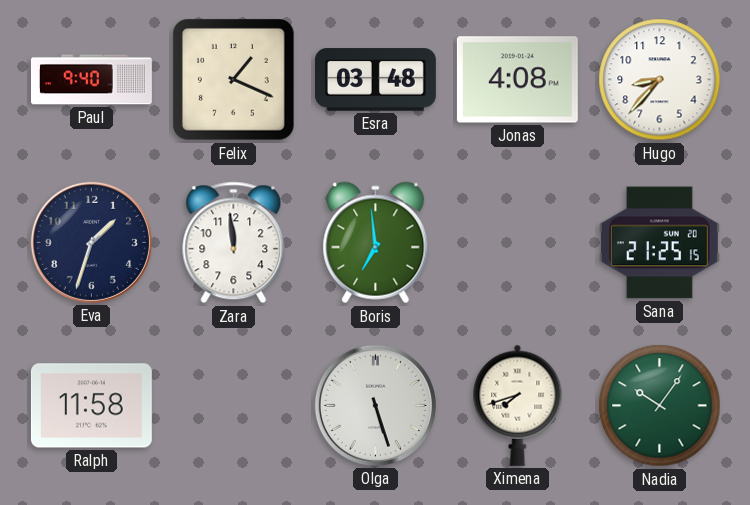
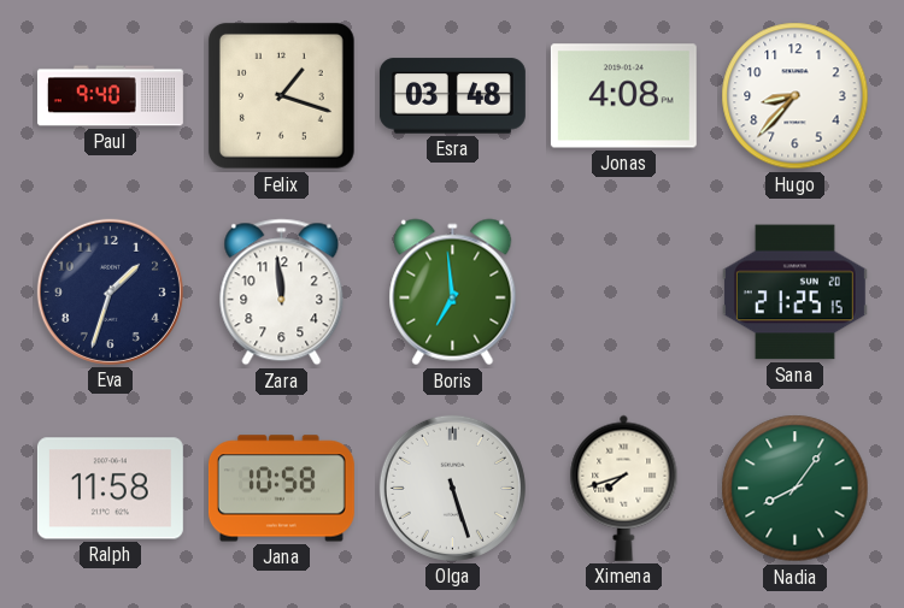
Felix: 1:19 -> 1:18
Jana: none -> 10:58
Nadia: 10:06 -> 8:06
